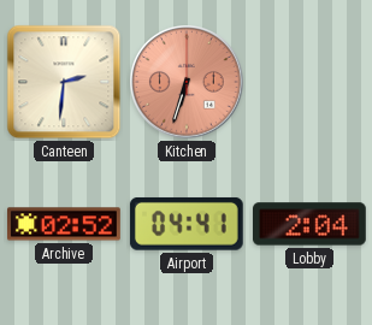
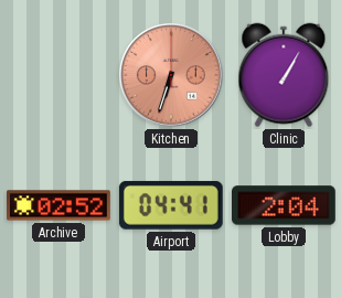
Canteen: 2:31 -> none
Clinic: none -> 1:05
